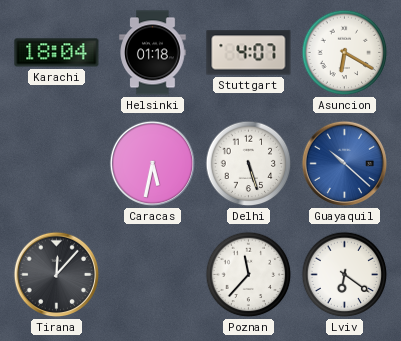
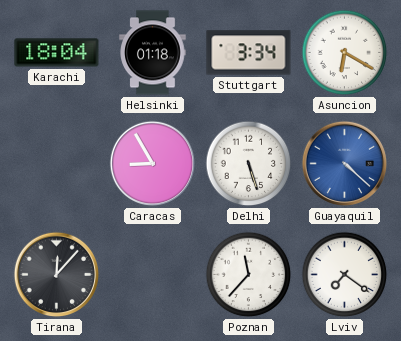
Stuttgart: 4:07 -> 3:34
Caracas: 5:32 -> 8:55
Guayaquil: 10:22 -> 4:22
Lviv: 6:21 -> 7:21
